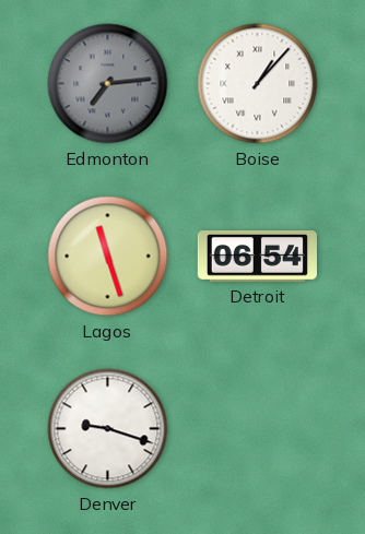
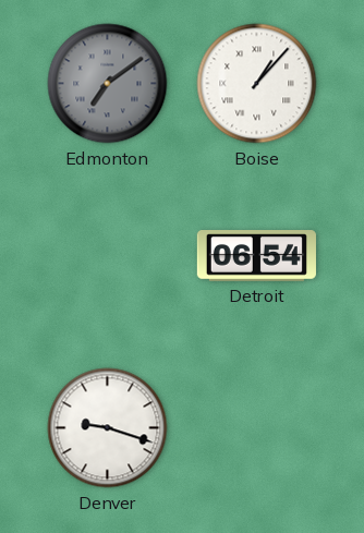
Edmonton: 7:14 -> 7:09
Lagos: 11:27 -> none
